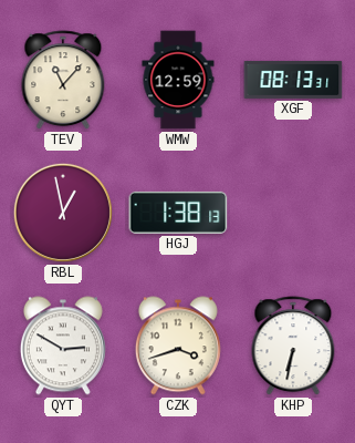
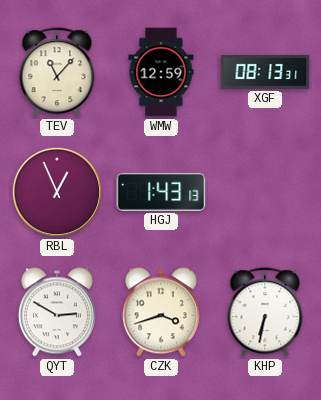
RBL: 12:58 -> 12:56
HGJ: 1:38 -> 1:43
